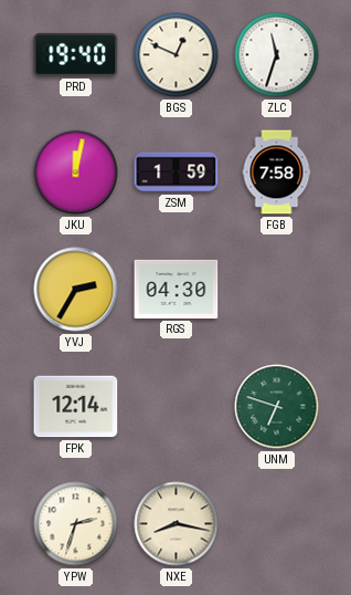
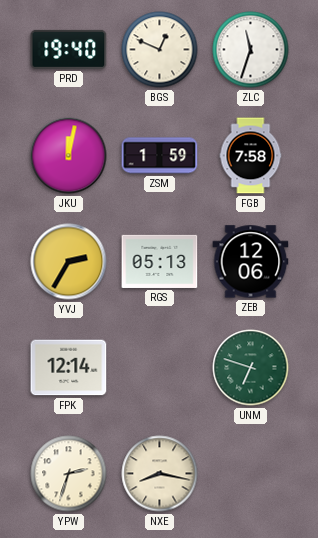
RGS: 04:30 -> 05:13
ZEB: none -> 12:06
